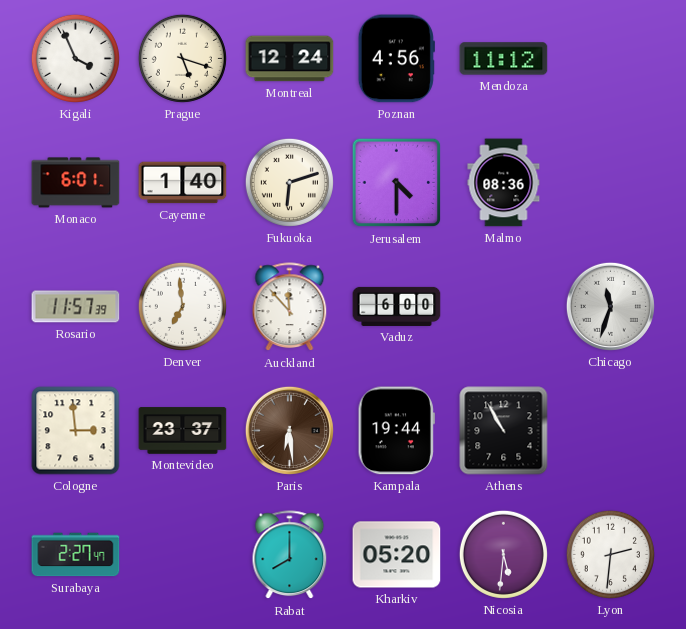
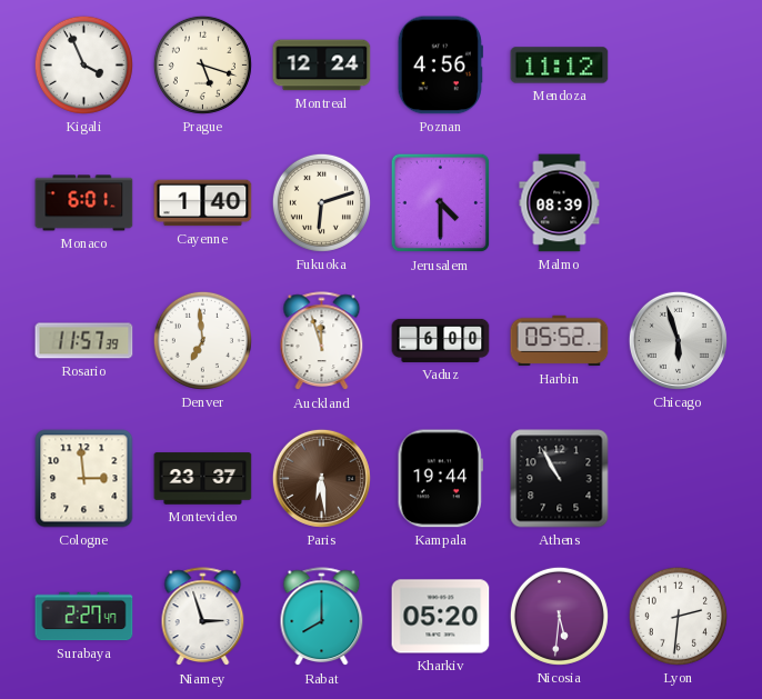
Malmo: 08:36 -> 08:39
Auckland: 11:53 -> 11:57
Harbin: none -> 05:52
Chicago: 11:33 -> 5:57
Niamey: none -> 2:57
